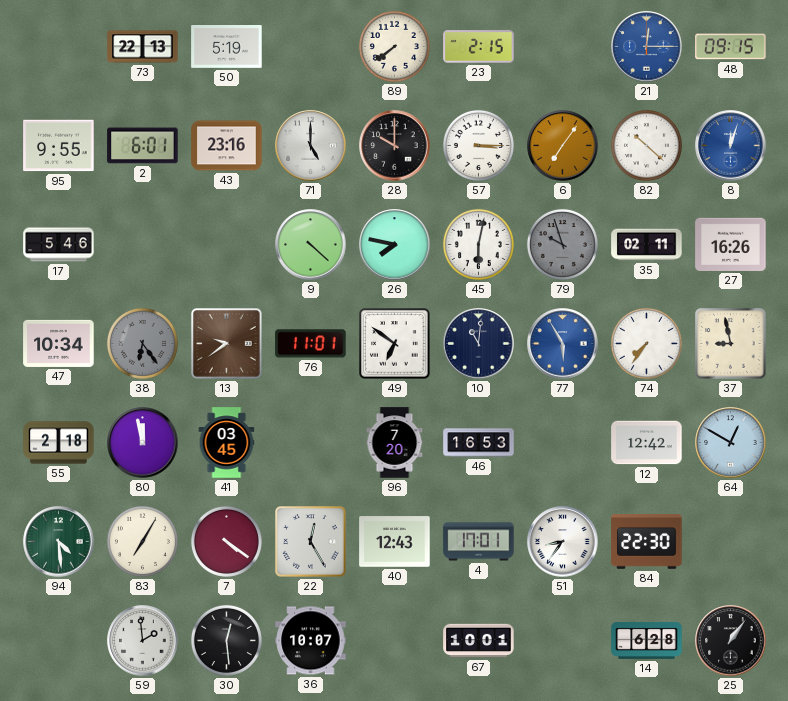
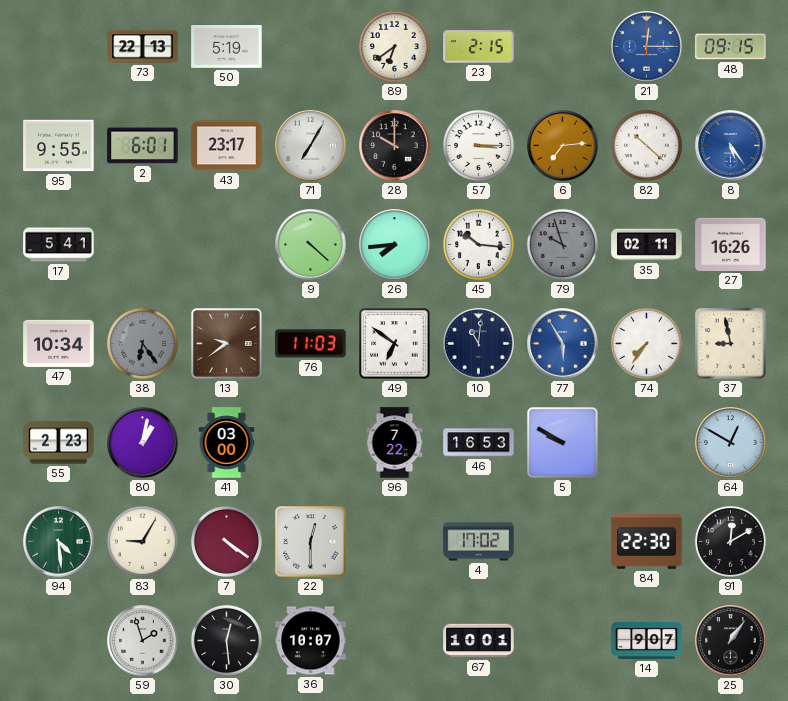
89: 7:39 -> 6:39
43: 23:16 -> 23:17
71: 5:00 -> 7:05
6: 7:06 -> 7:14
8: 12:03 -> 5:24
17: 5:46 -> 5:41
26: 7:47 -> 7:44
45: 6:02 -> 10:16
76: 11:01 -> 11:03
55: 2:18 -> 2:23
80: 11:58 -> 1:02
41: 03:45 -> 03:00
96: 7:20 -> 7:22
5: none -> 9:50
12: 12:42 -> none
83: 7:05 -> 9:05
22: 12:25 -> 12:30
40: 12:43 -> none
4: 17:01 -> 17:02
51: 8:36 -> none
91: none -> 12:10
59: 1:59 -> 1:57
14: 6:28 -> 9:07
